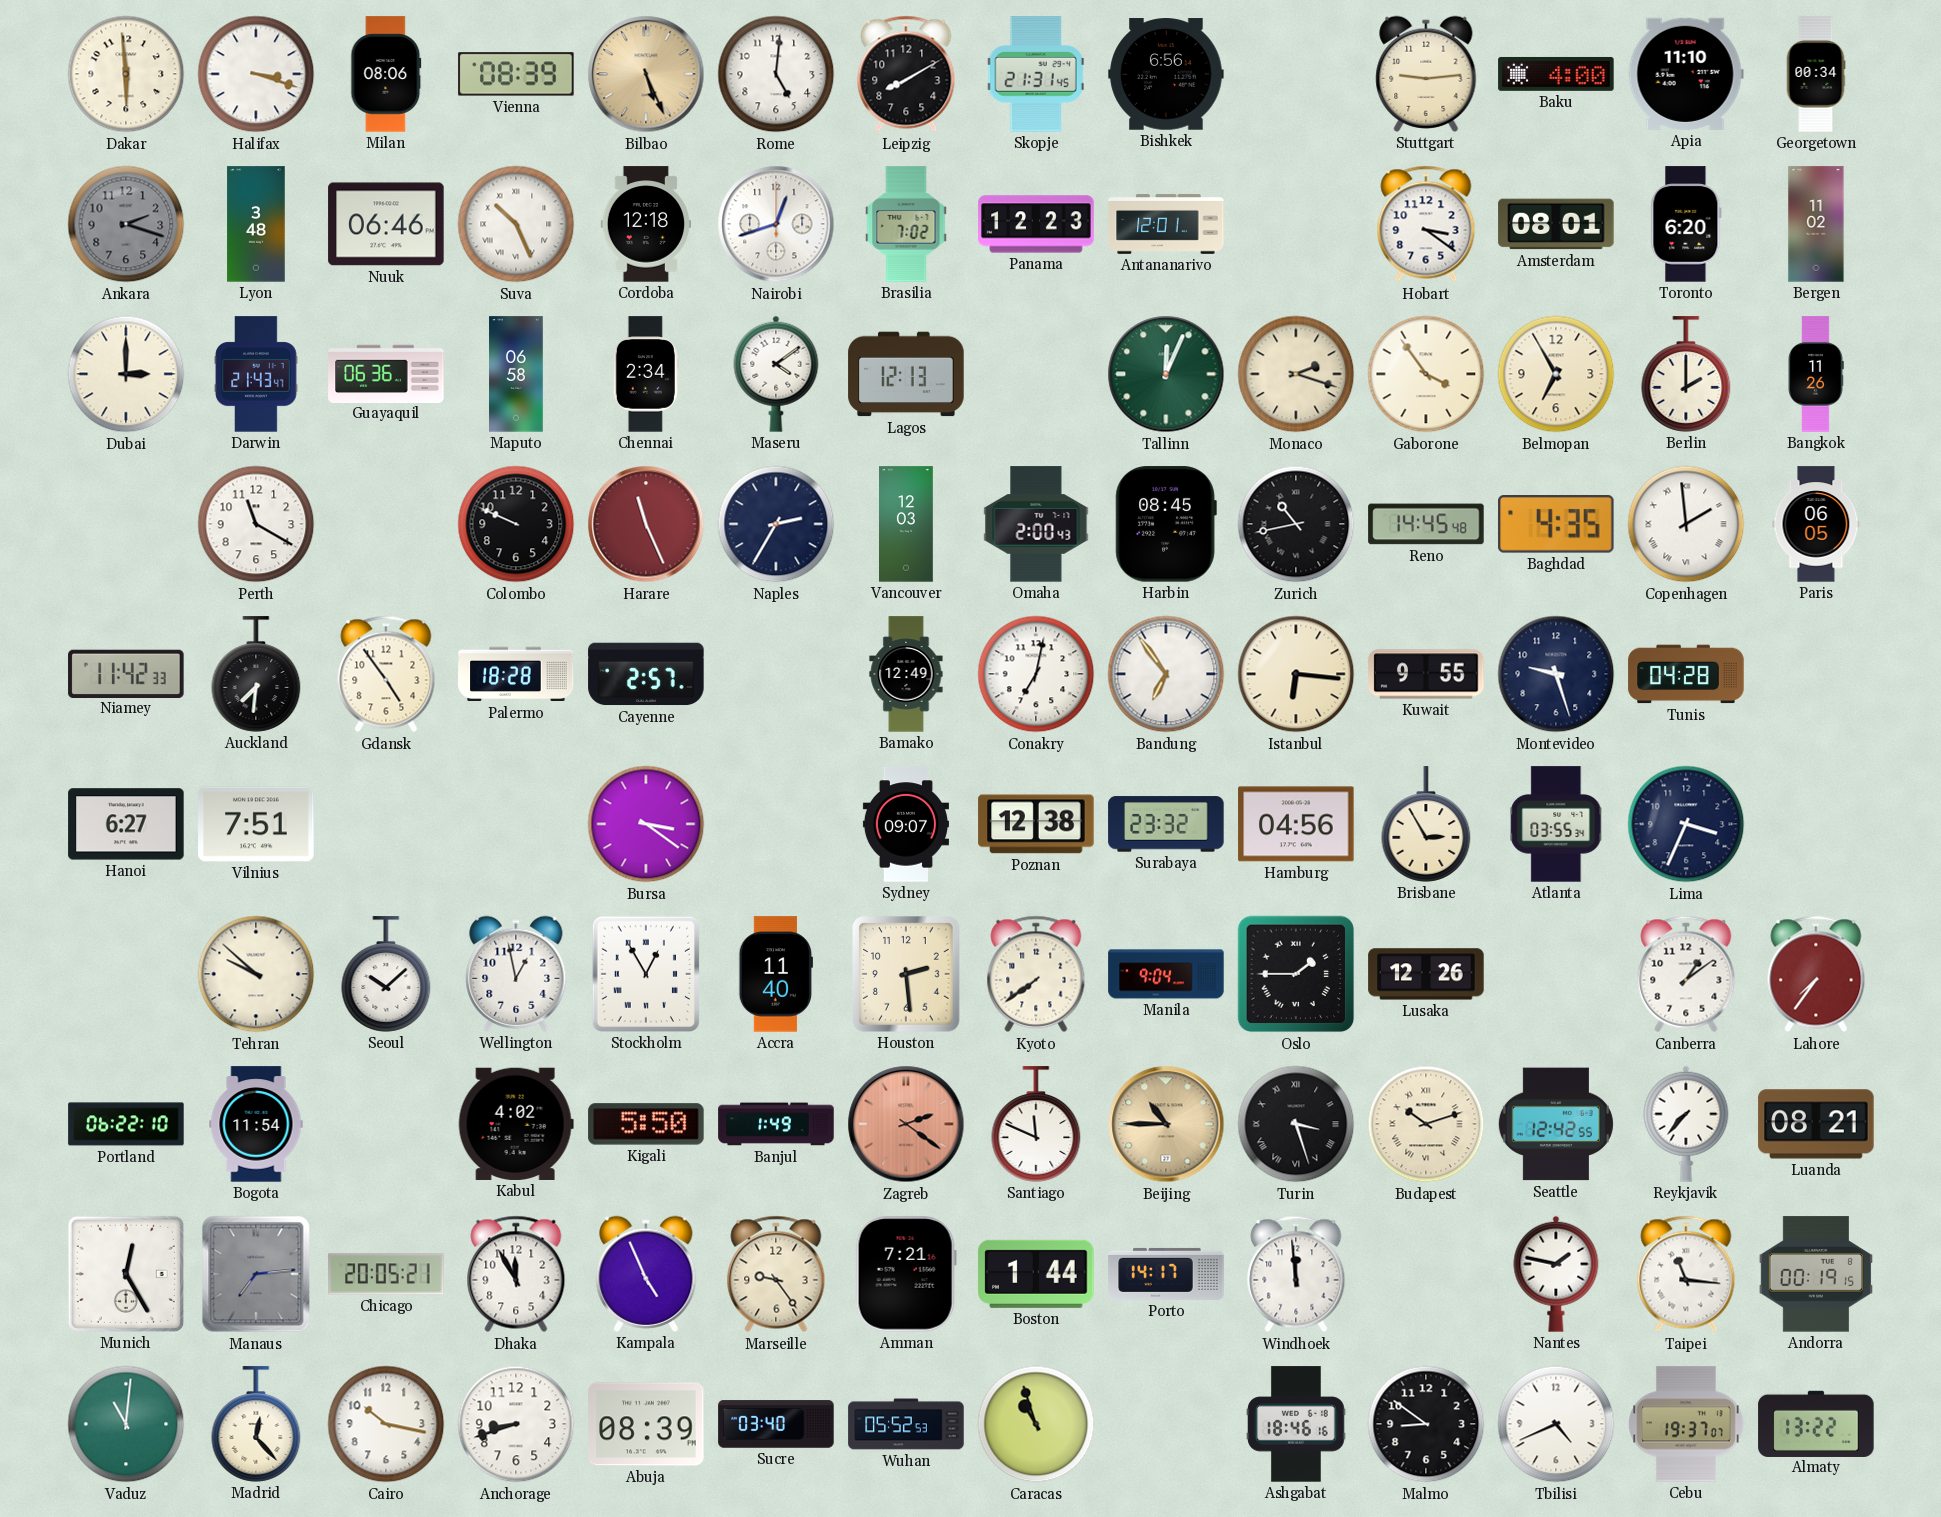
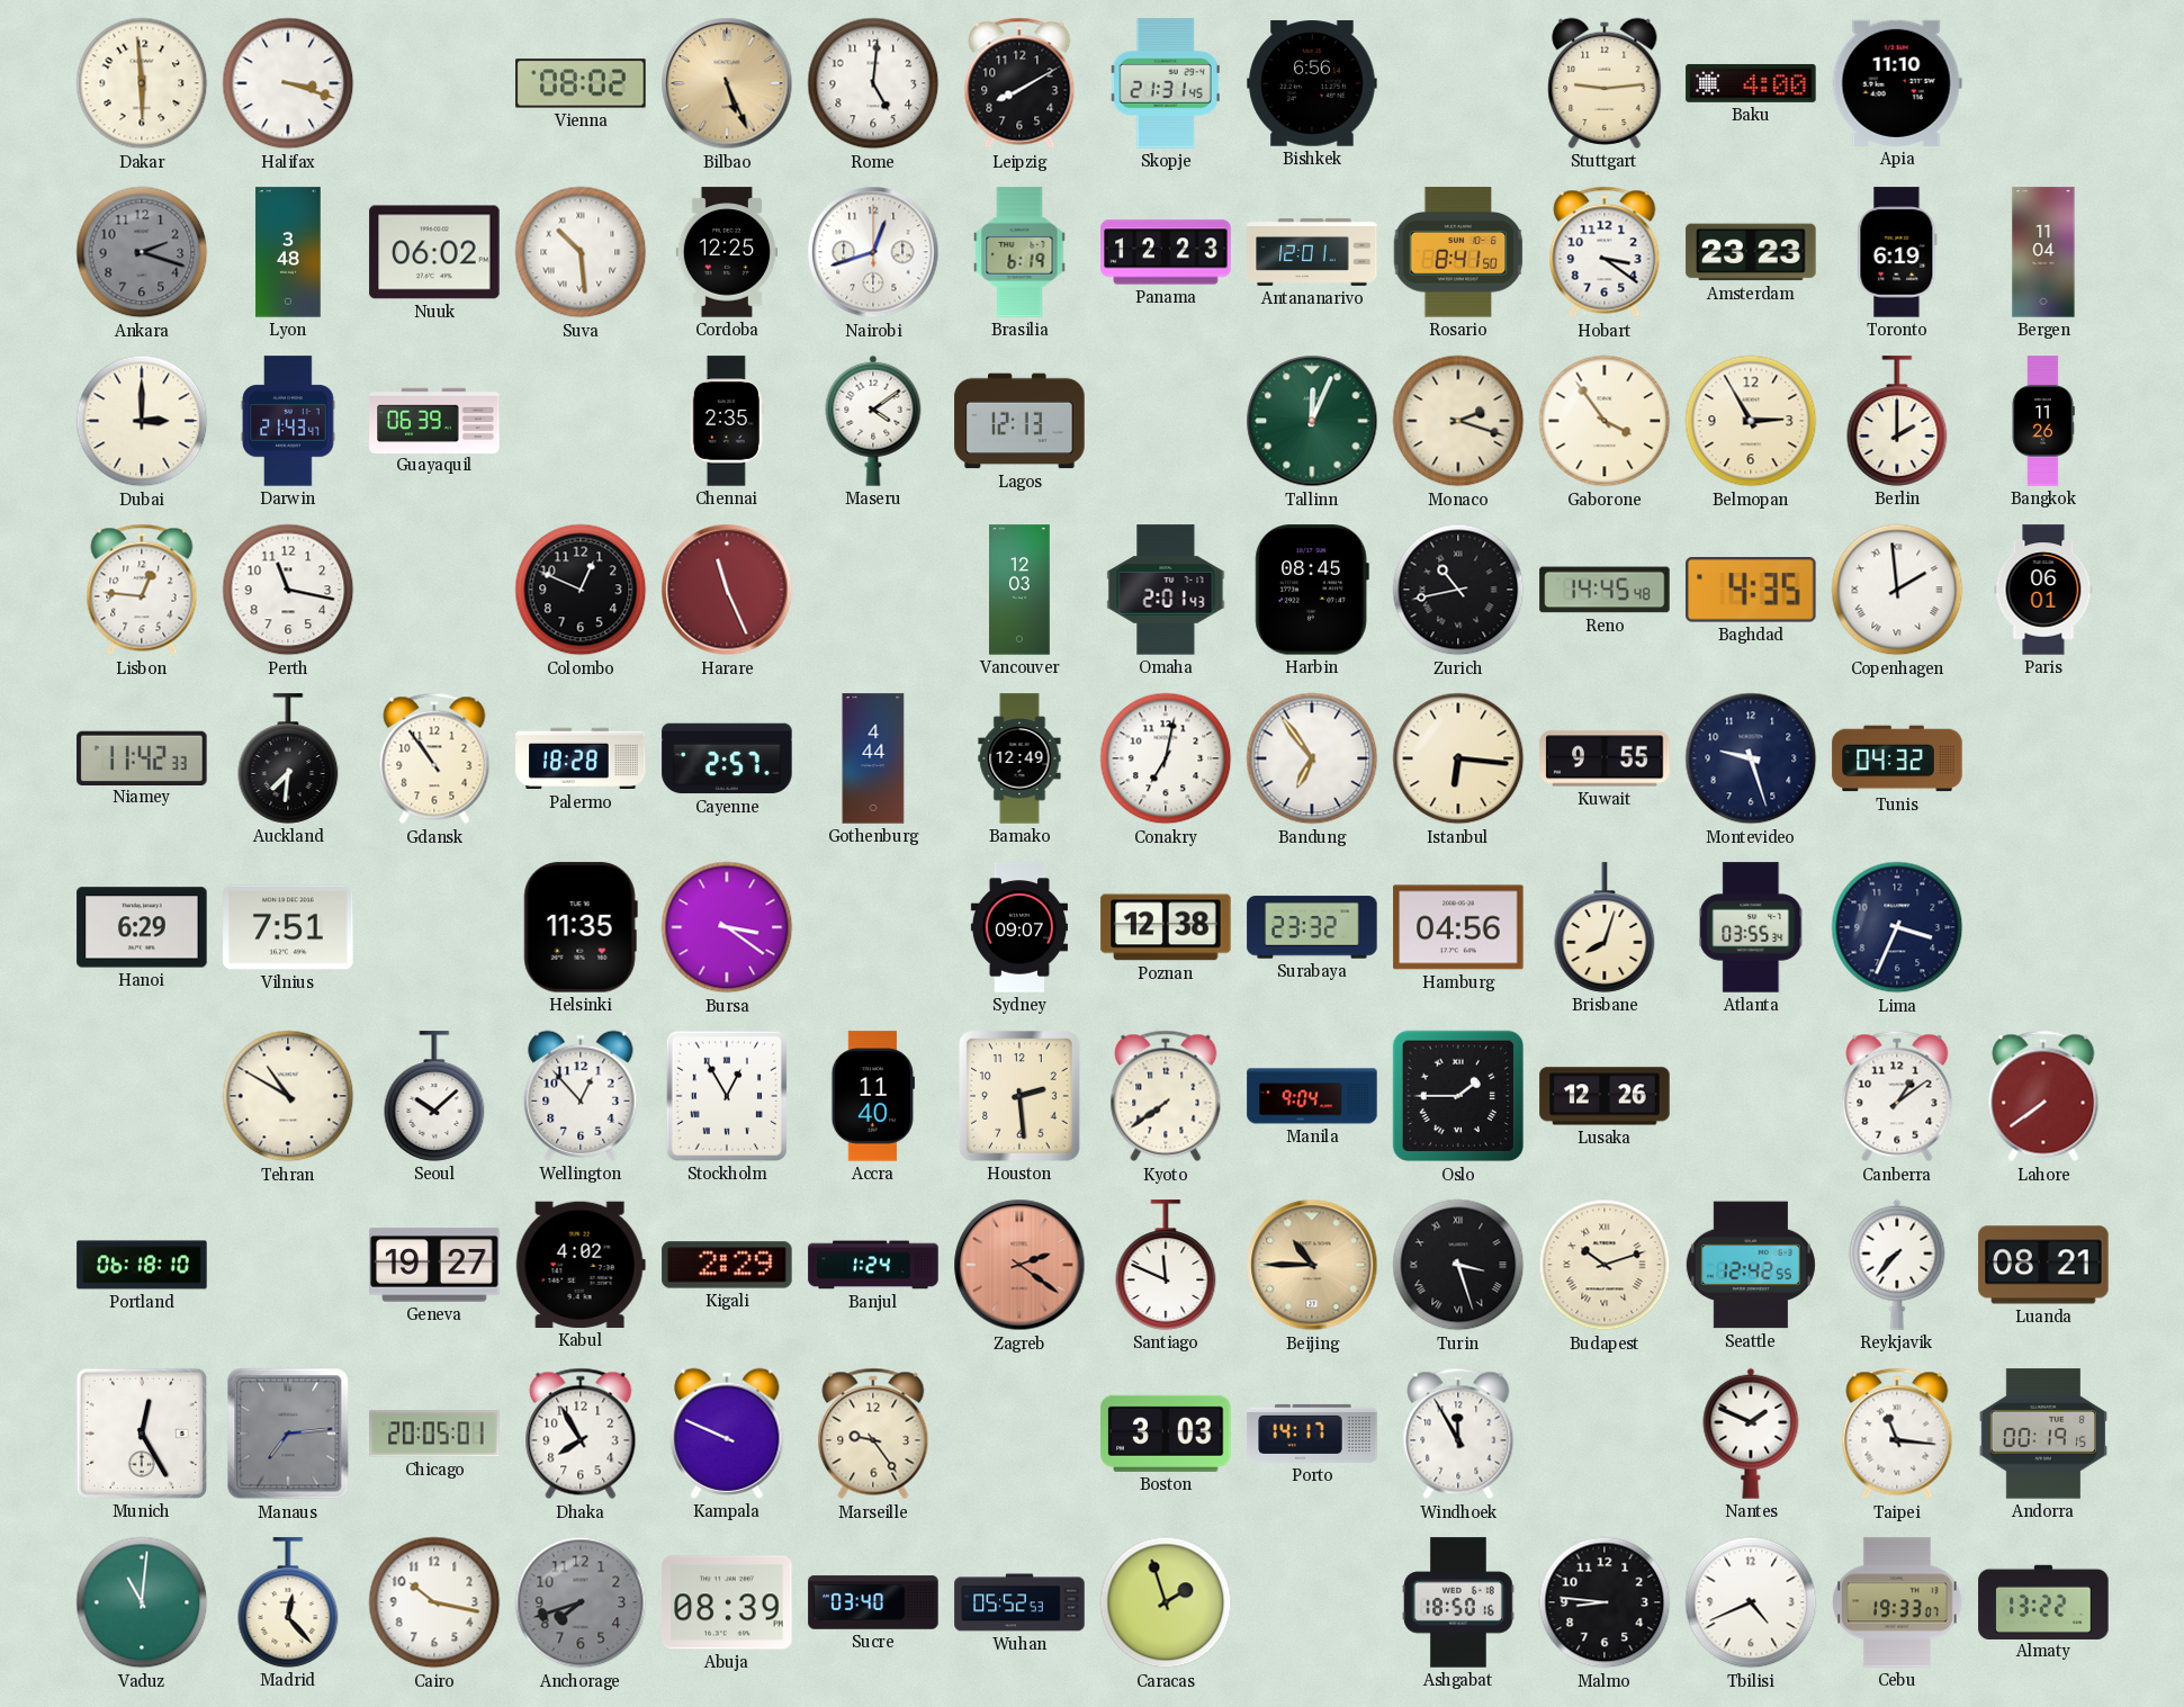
Milan: 08:06 -> none
Vienna: 08:39 -> 08:02
Georgetown: 00:34 -> none
Nuuk: 06:46 -> 06:02
Suva: 10:26 -> 10:29
Cordoba: 12:18 -> 12:25
Brasilia: 7:02 -> 6:19
Rosario: none -> 8:41
Amsterdam: 08:01 -> 23:23
Toronto: 6:20 -> 6:19
Bergen: 11:02 -> 11:04
Guayaquil: 06:36 -> 06:39
Maputo: 06:58 -> none
Chennai: 2:34 -> 2:35
Belmopan: 6:55 -> 2:55
Lisbon: none -> 12:46
Perth: 11:20 -> 11:17
Colombo: 9:49 -> 12:49
Naples: 2:35 -> none
Omaha: 2:00 -> 2:01
Paris: 06:05 -> 06:01
Gdansk: 4:54 -> 10:54
Gothenburg: none -> 4:44
Tunis: 04:28 -> 04:32
Hanoi: 6:27 -> 6:29
Helsinki: none -> 11:35
Brisbane: 2:55 -> 8:03
Tehran: 9:52 -> 10:50
Wellington: 12:58 -> 12:53
Lahore: 7:36 -> 7:39
Portland: 06:22 -> 06:18
Bogota: 11:54 -> none
Geneva: none -> 19:27
Kigali: 5:50 -> 2:29
Banjul: 1:49 -> 1:24
Chicago: 20:05:21 -> 20:05:01
Dhaka: 11:55 -> 7:55
Kampala: 4:56 -> 9:49
Amman: 7:21 -> none
Boston: 1:44 -> 3:03
Windhoek: 11:59 -> 11:55
Nantes: 1:47 -> 1:49
Anchorage: 8:42 -> 7:42
Anchorage dial: white -> grey
Caracas: 10:57 -> 1:57
Ashgabat: 18:46 -> 18:50
Malmo: 8:51 -> 8:46
Cebu: 19:37 -> 19:33
